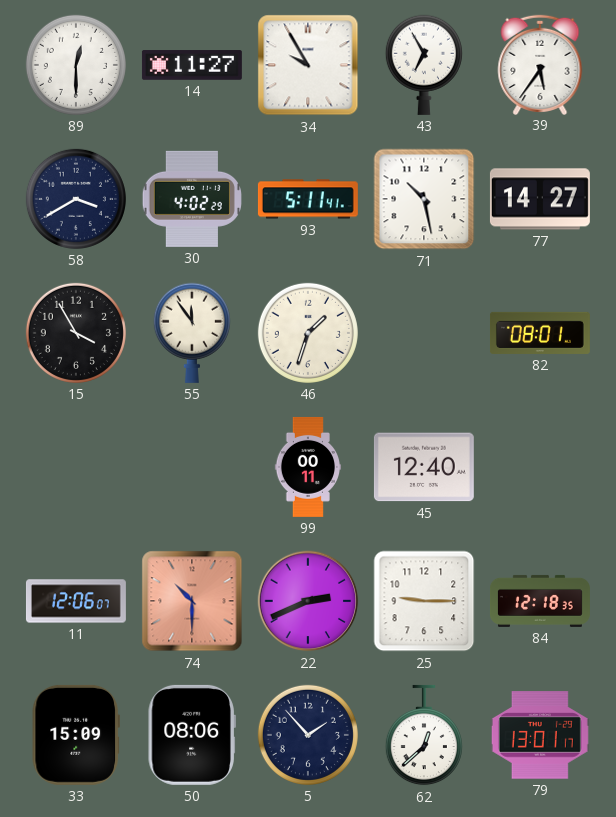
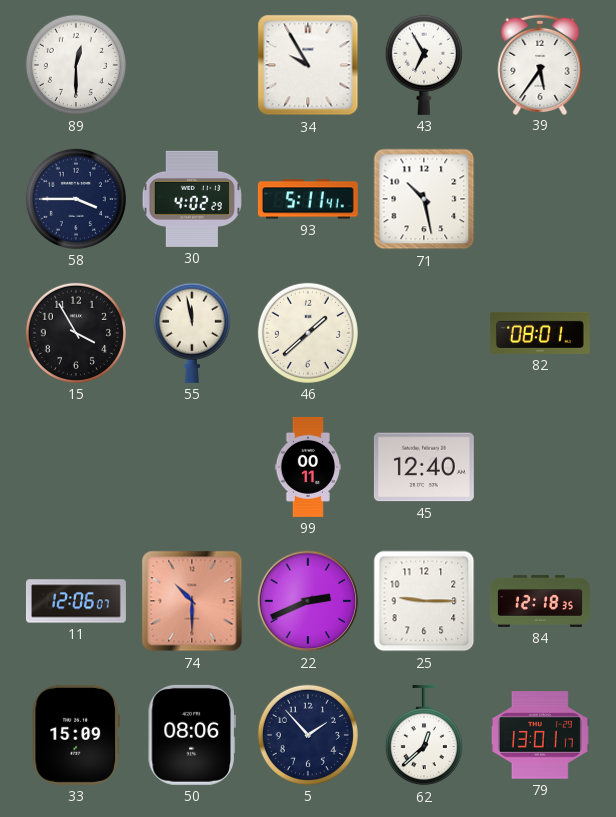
14: 11:27 -> none
58: 3:40 -> 3:45
77: 14:27 -> none
55: 11:54 -> 11:58
46: 1:33 -> 1:38
